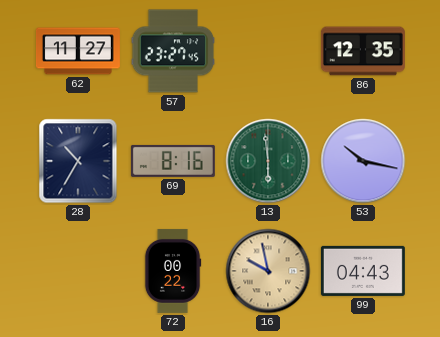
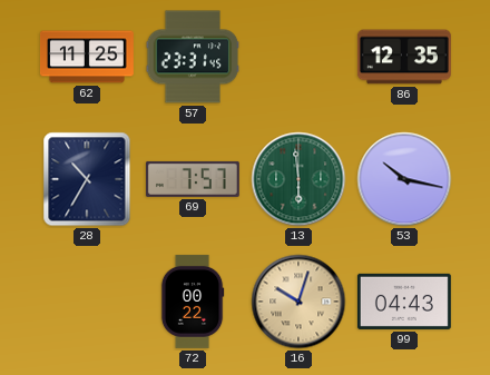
62: 11:27 -> 11:25
57: 23:27 -> 23:31
69: 8:16 -> 7:57
16: 9:58 -> 10:03
